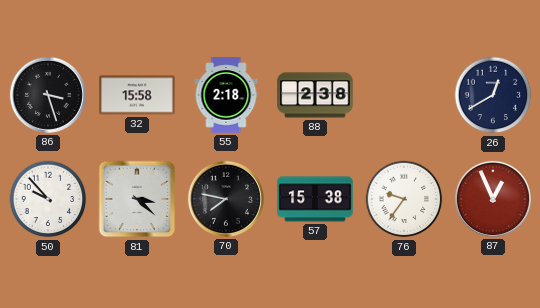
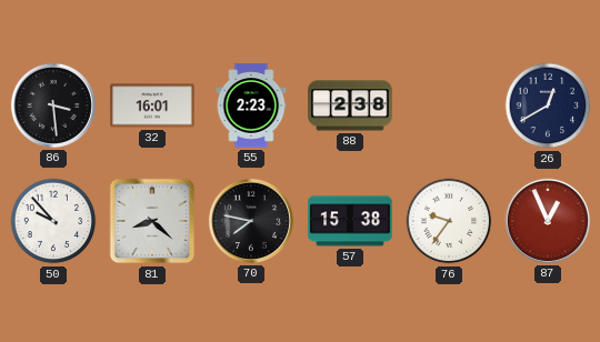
86: 3:27 -> 3:29
32: 15:58 -> 16:01
55: 2:18 -> 2:23
81: 3:22 -> 8:22
